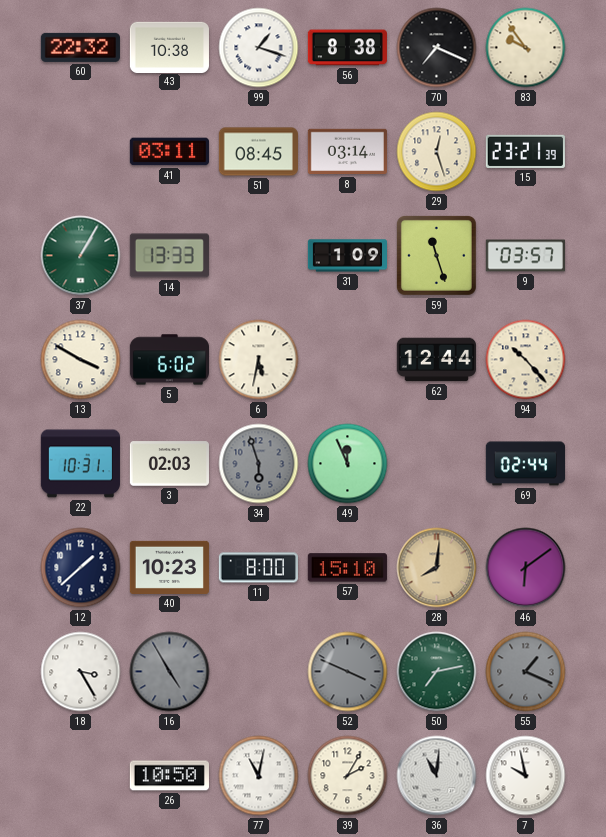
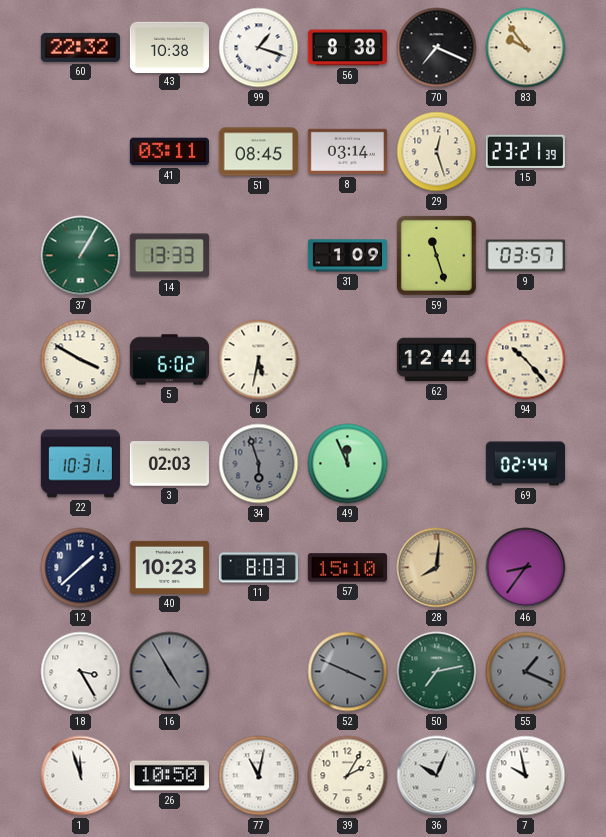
11: 8:00 -> 8:03
46: 6:09 -> 8:36
1: none -> 11:57
36: 11:01 -> 10:04
